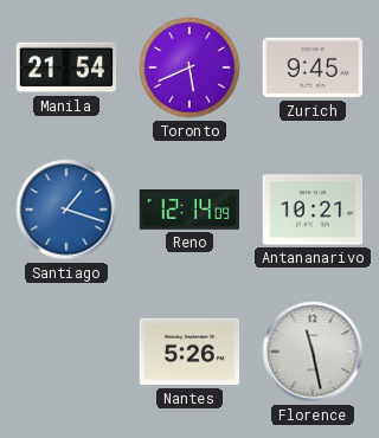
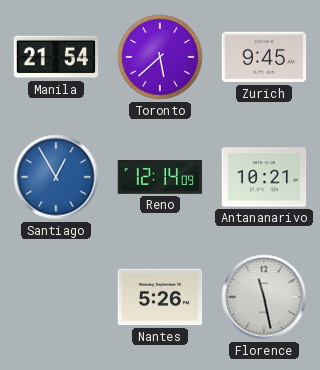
Toronto: 5:41 -> 5:38
Santiago: 1:18 -> 12:55
